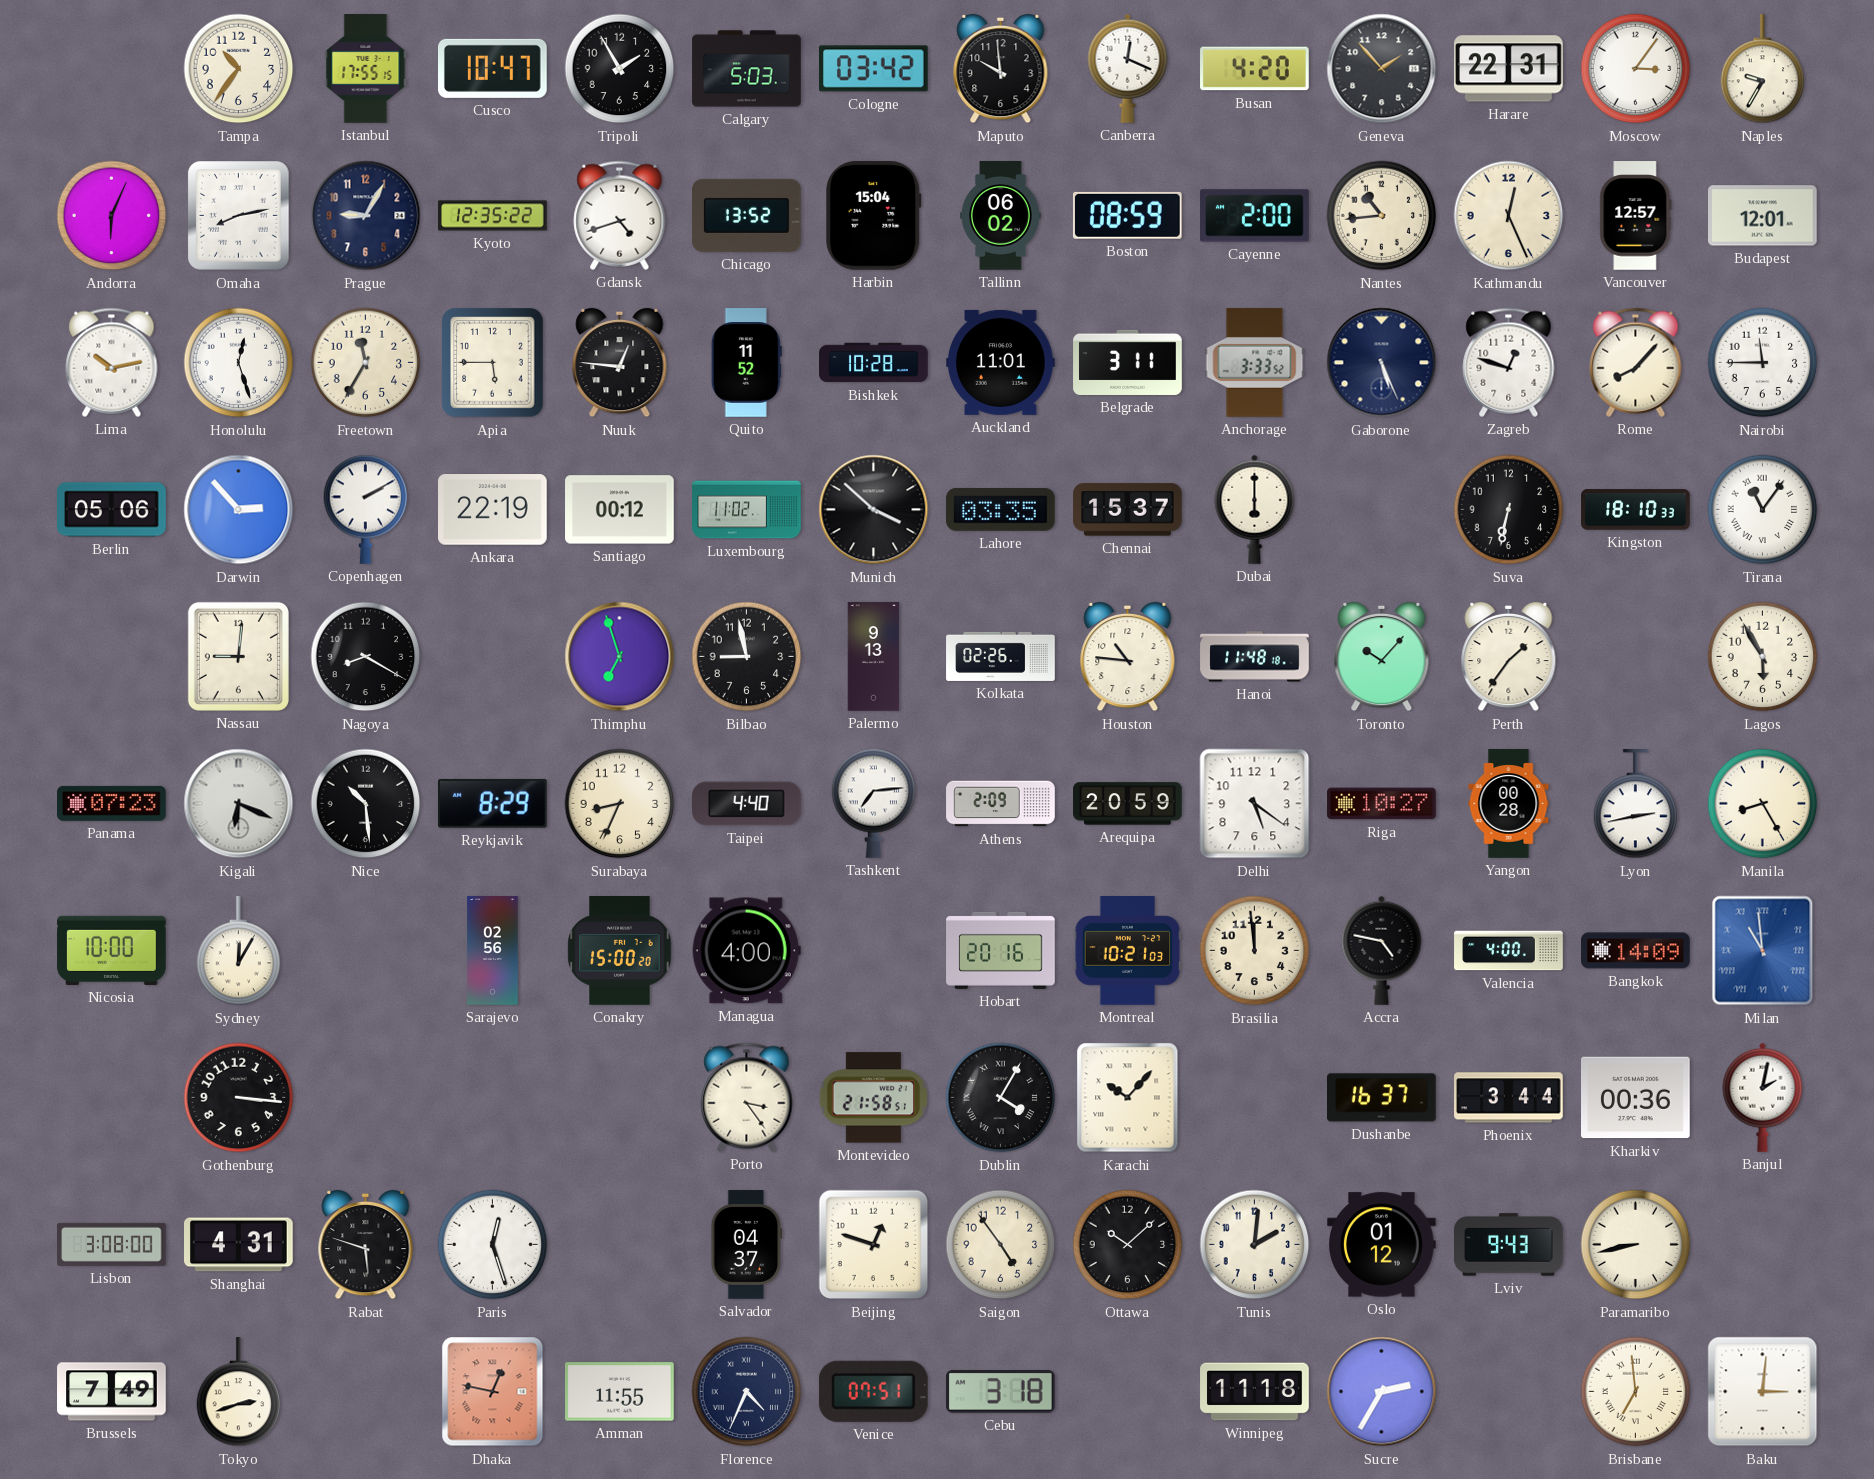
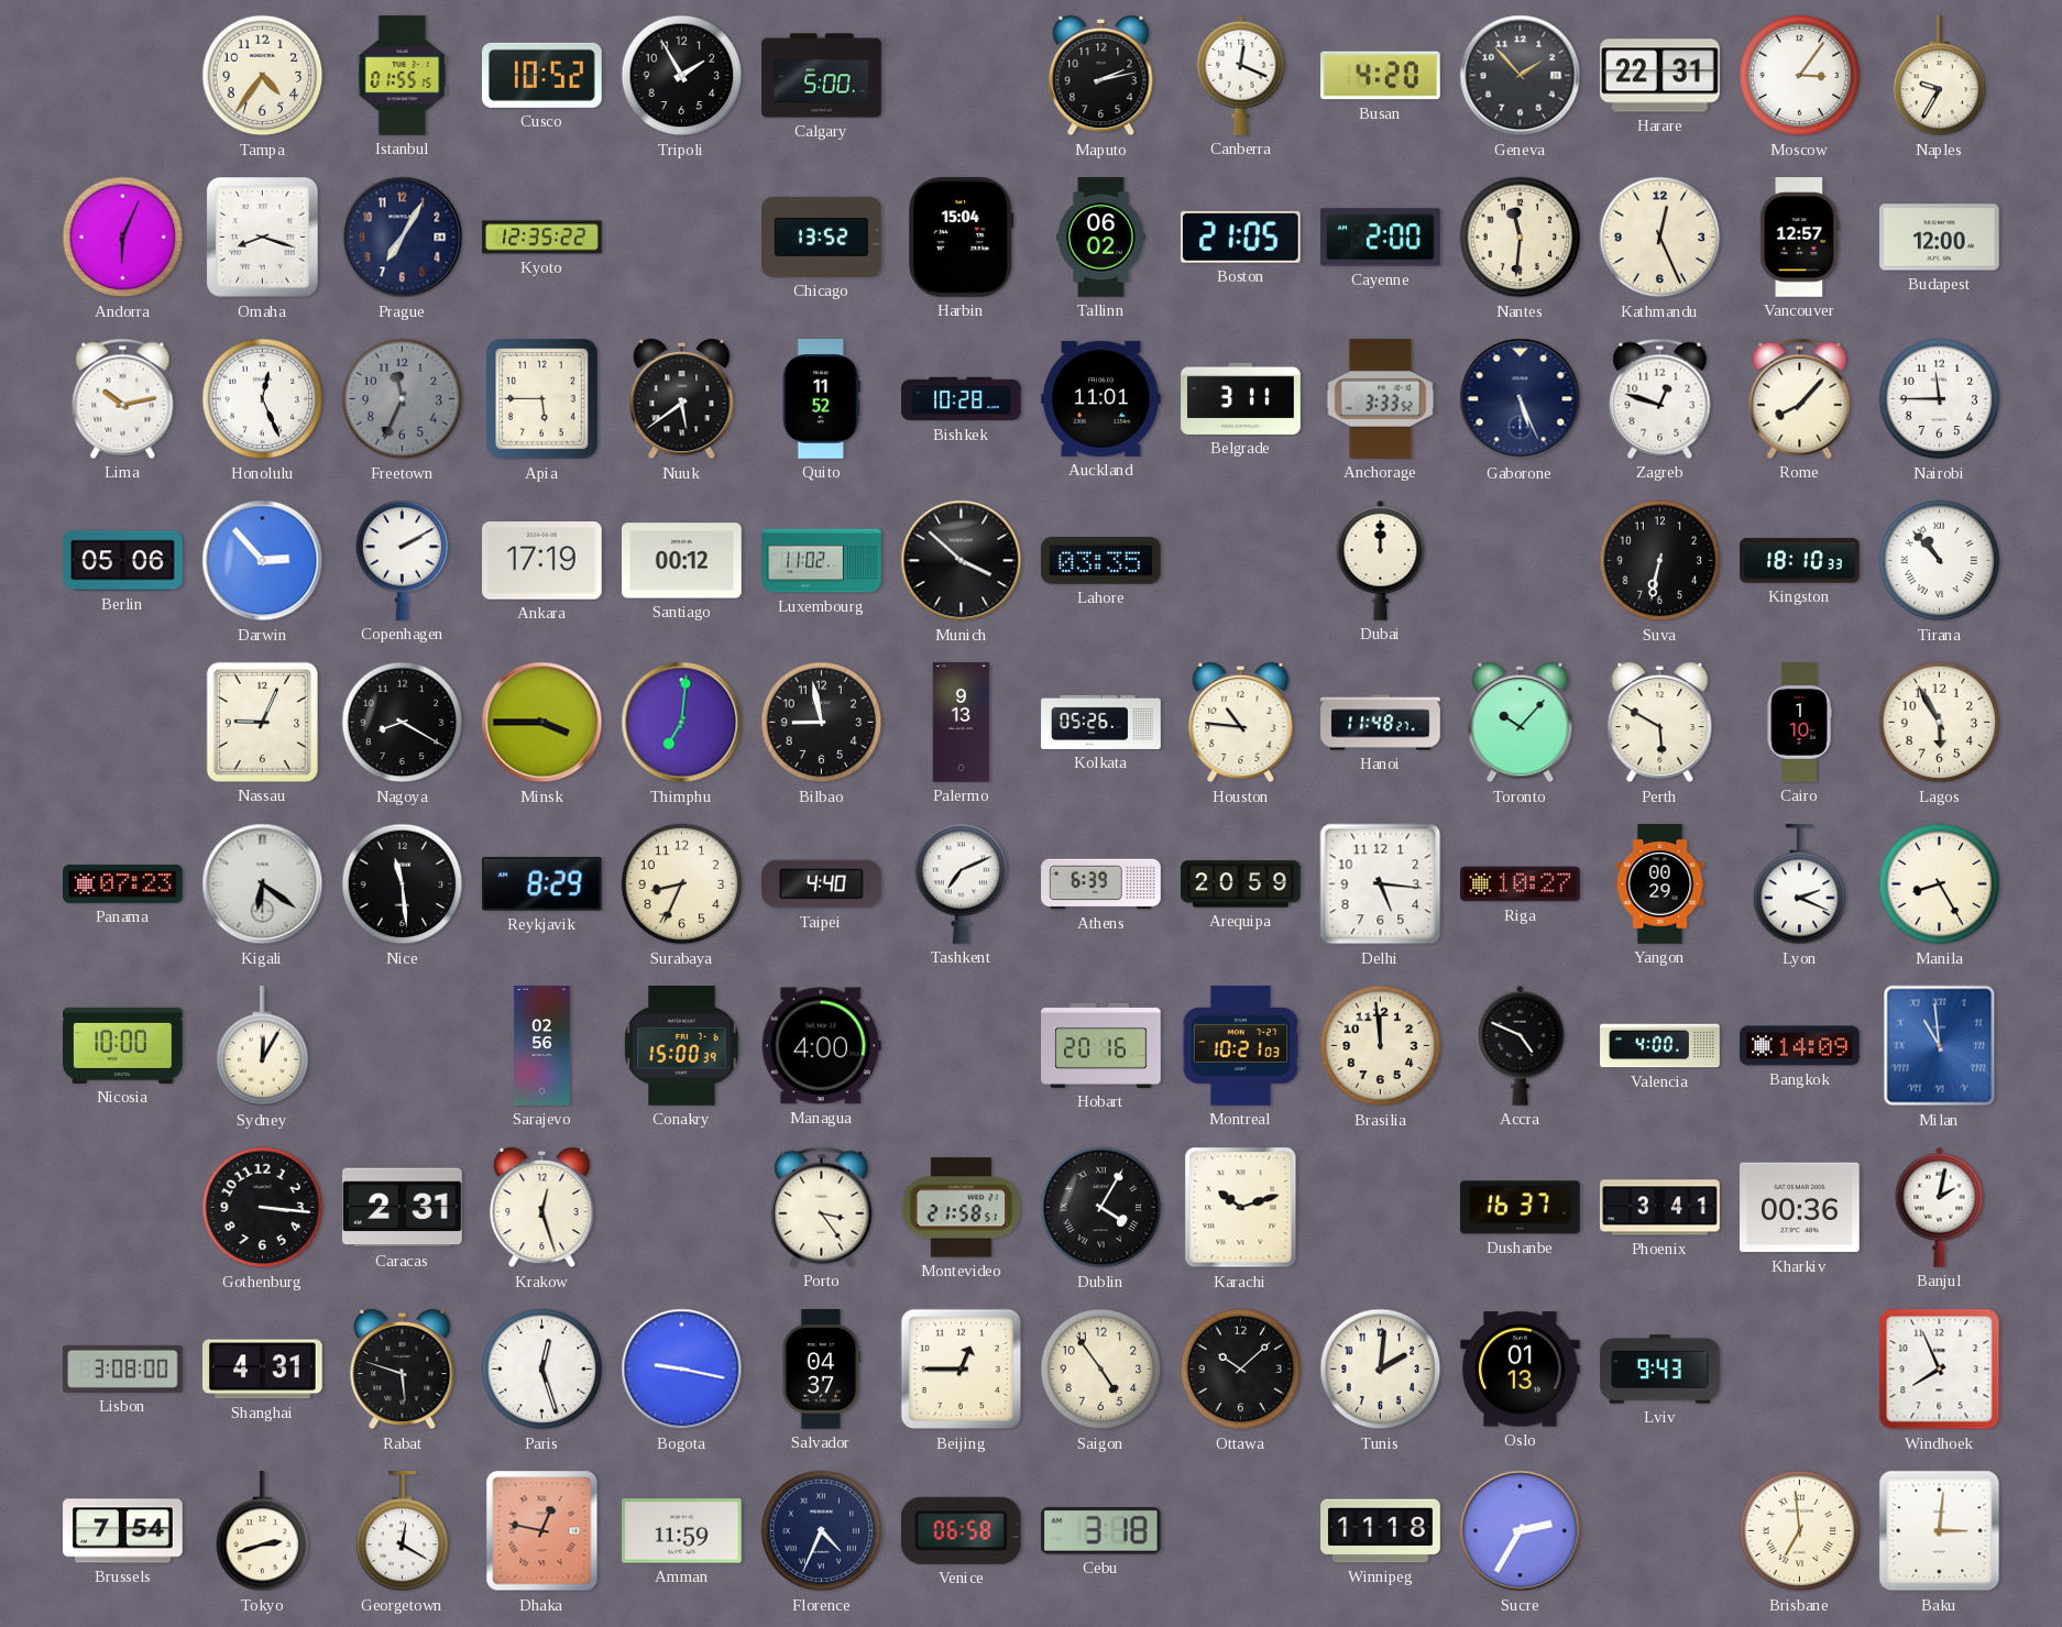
Tampa: 10:36 -> 4:36
Istanbul: 17:55 -> 01:55
Cusco: 10:47 -> 10:52
Calgary: 5:03 -> 5:00
Cologne: 03:42 -> none
Maputo: 9:59 -> 2:13
Omaha: 8:13 -> 8:18
Prague: 9:05 -> 7:05
Gdansk: 4:42 -> none
Boston: 08:59 -> 21:05
Nantes: 10:44 -> 11:31
Budapest: 12:01 -> 12:00
Honolulu: 12:27 -> 12:26
Freetown: 11:35 -> 11:34
Freetown dial: cream -> grey
Nuuk: 12:46 -> 5:39
Ankara: 22:19 -> 17:19
Chennai: 15:37 -> none
Dubai: 6:00 -> 12:00
Tirana: 11:06 -> 10:53
Nassau: 9:01 -> 9:04
Minsk: none -> 3:45
Thimphu: 6:57 -> 7:01
Kolkata: 02:26 -> 05:26
Hanoi: 11:48:18 -> 11:48:27
Perth: 1:36 -> 5:50
Cairo: none -> 1:10
Kigali: 6:19 -> 6:21
Nice: 10:29 -> 11:29
Tashkent: 7:14 -> 7:11
Athens: 2:09 -> 6:39
Delhi: 5:21 -> 5:16
Yangon: 00:28 -> 00:29
Lyon: 2:43 -> 2:19
Conakry: 15:00:20 -> 15:00:39
Accra: 4:47 -> 4:49
Caracas: none -> 2:31
Krakow: none -> 12:27
Karachi: 10:07 -> 10:12
Phoenix: 3:44 -> 3:41
Bogota: none -> 9:17
Beijing: 12:48 -> 12:45
Oslo: 01:12 -> 01:13
Paramaribo: 8:43 -> none
Windhoek: none -> 7:56
Brussels: 7:49 -> 7:54
Georgetown: none -> 12:20
Amman: 11:55 -> 11:59
Venice: 07:51 -> 06:58
